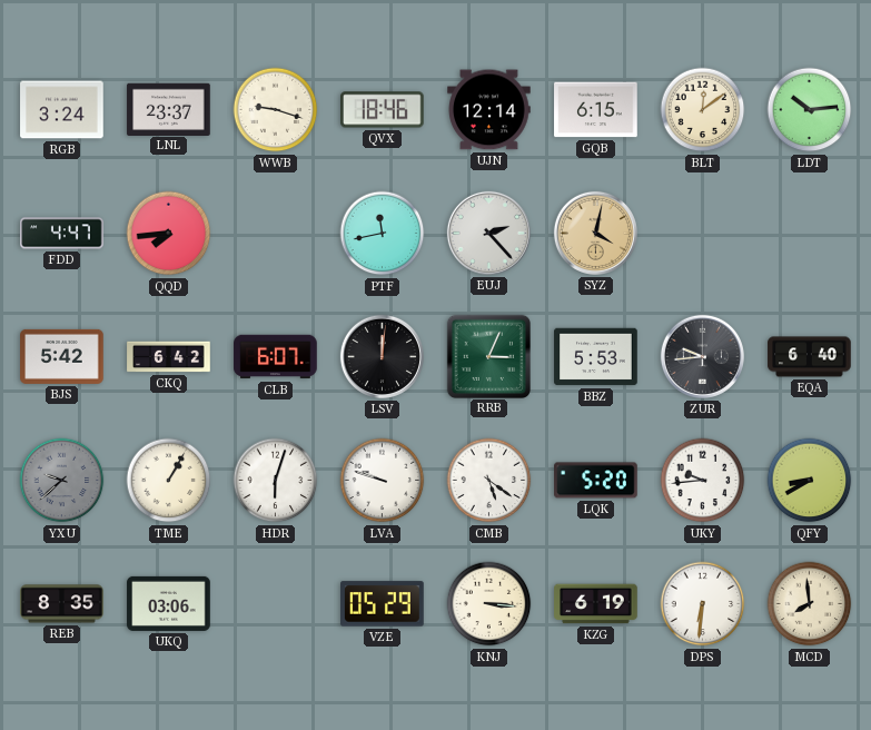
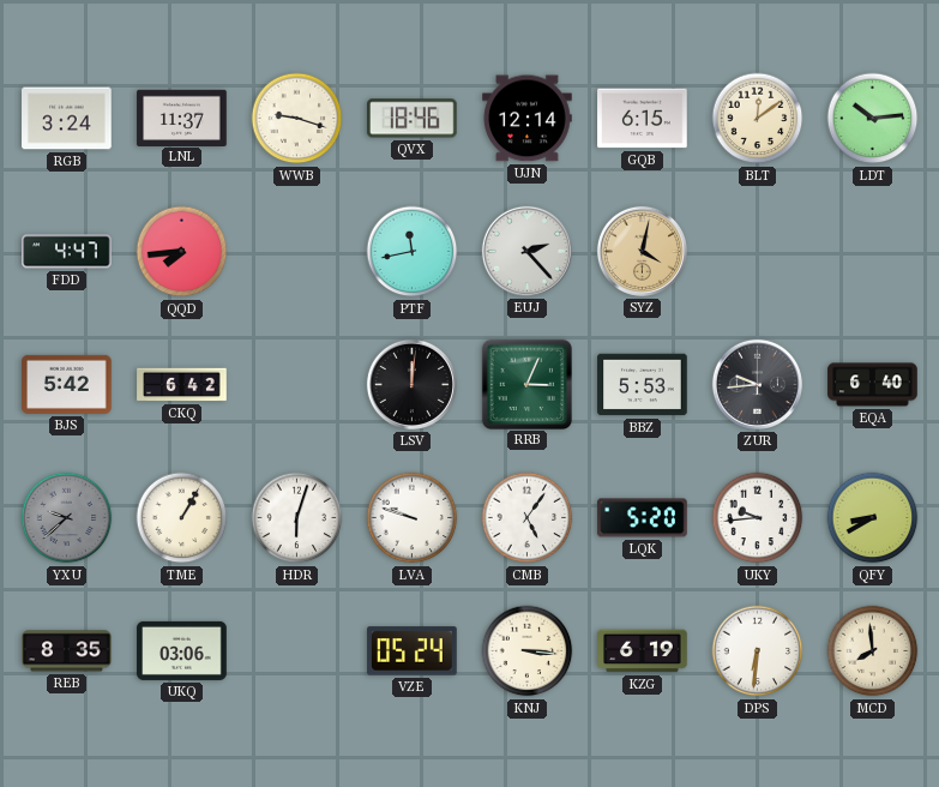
LNL: 23:37 -> 11:37
CLB: 6:07 -> none
CMB: 5:21 -> 5:06
VZE: 05:29 -> 05:24
